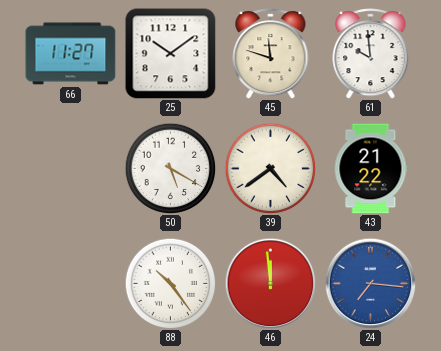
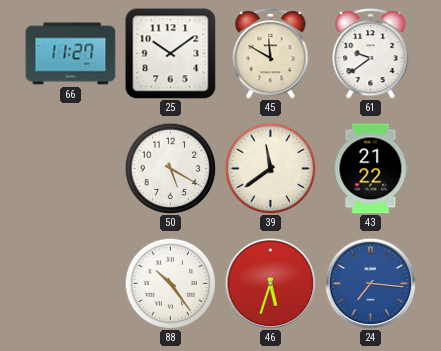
45: 11:48 -> 11:50
61: 9:59 -> 9:39
39: 4:39 -> 11:39
46: 11:59 -> 5:33
